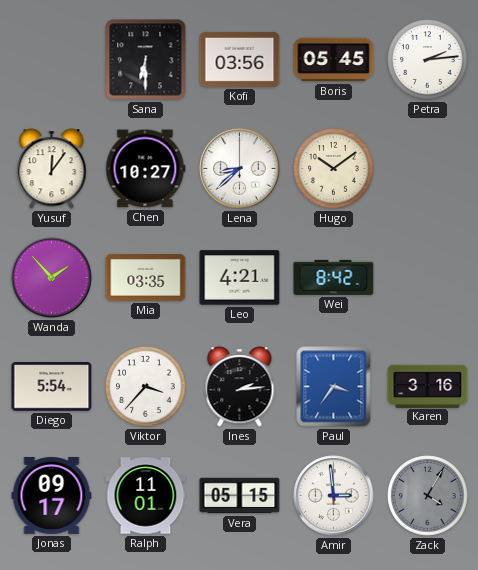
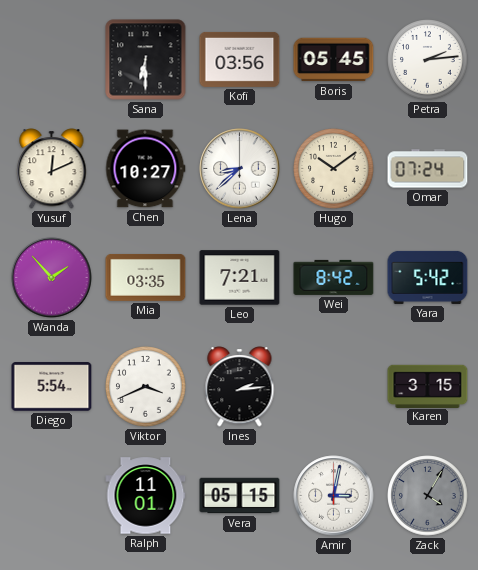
Yusuf: 12:06 -> 12:11
Omar: none -> 07:24
Leo: 4:21 -> 7:21
Yara: none -> 5:42
Viktor: 3:37 -> 3:41
Paul: 3:36 -> none
Karen: 3:16 -> 3:15
Jonas: 09:17 -> none
Amir: 2:59 -> 3:02
